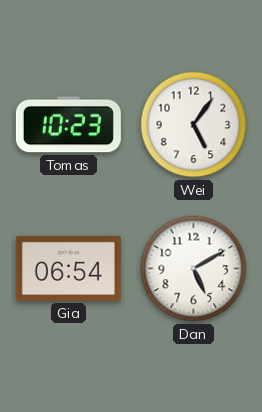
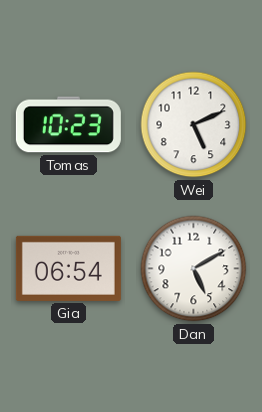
Wei: 5:06 -> 5:11
